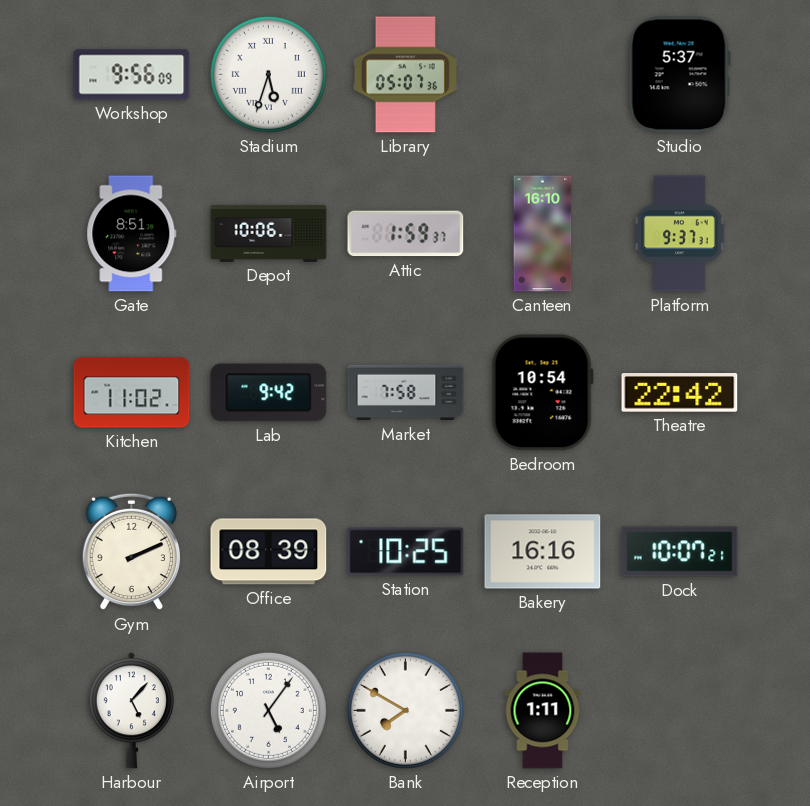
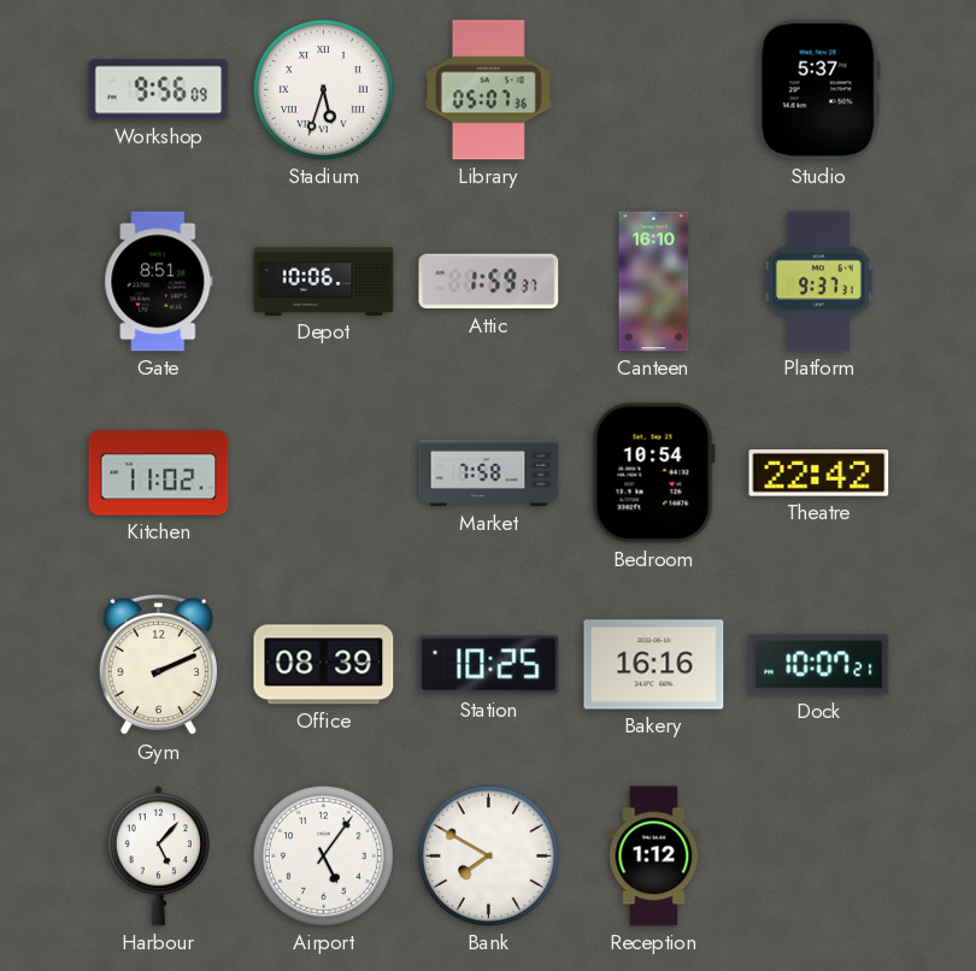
Lab: 9:42 -> none
Reception: 1:11 -> 1:12
